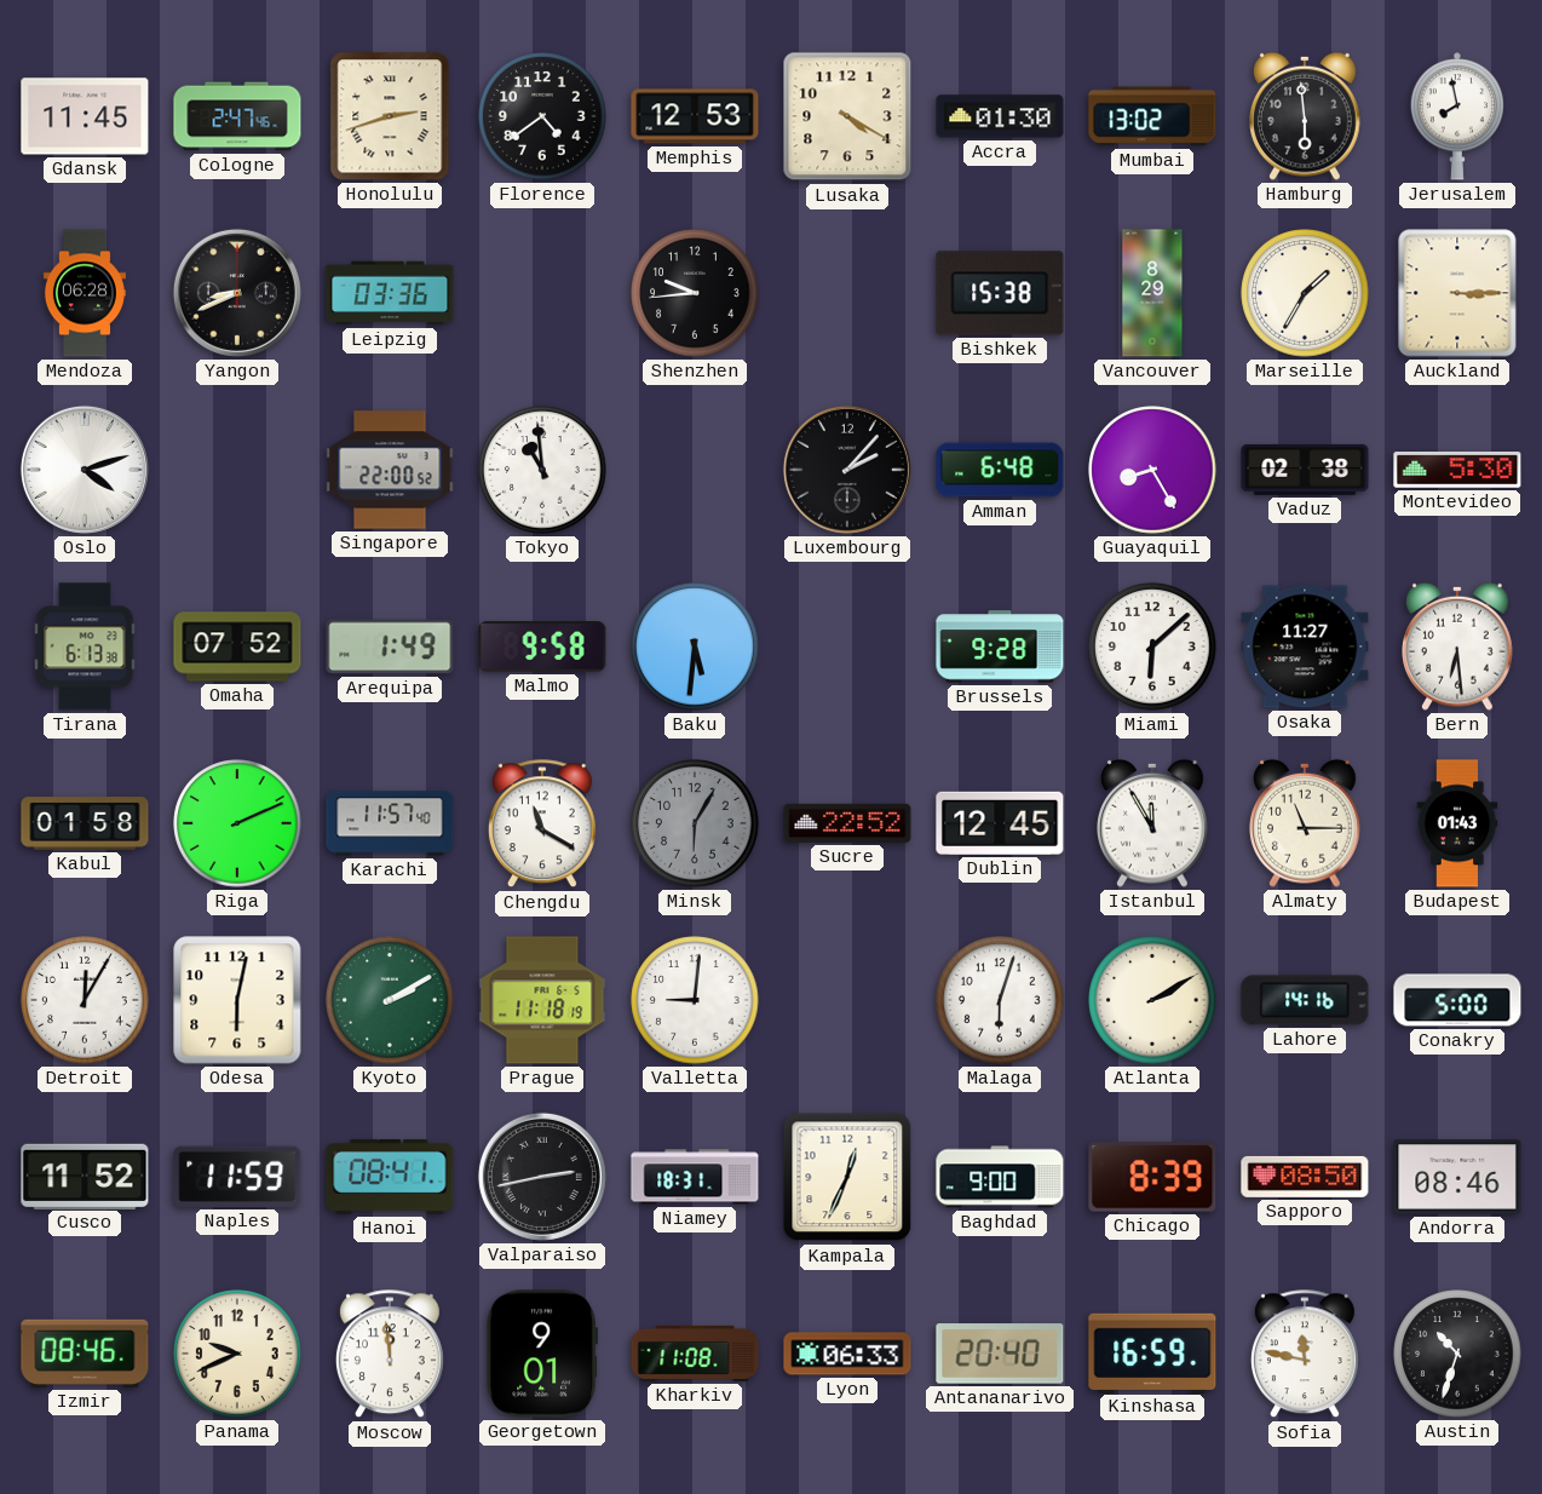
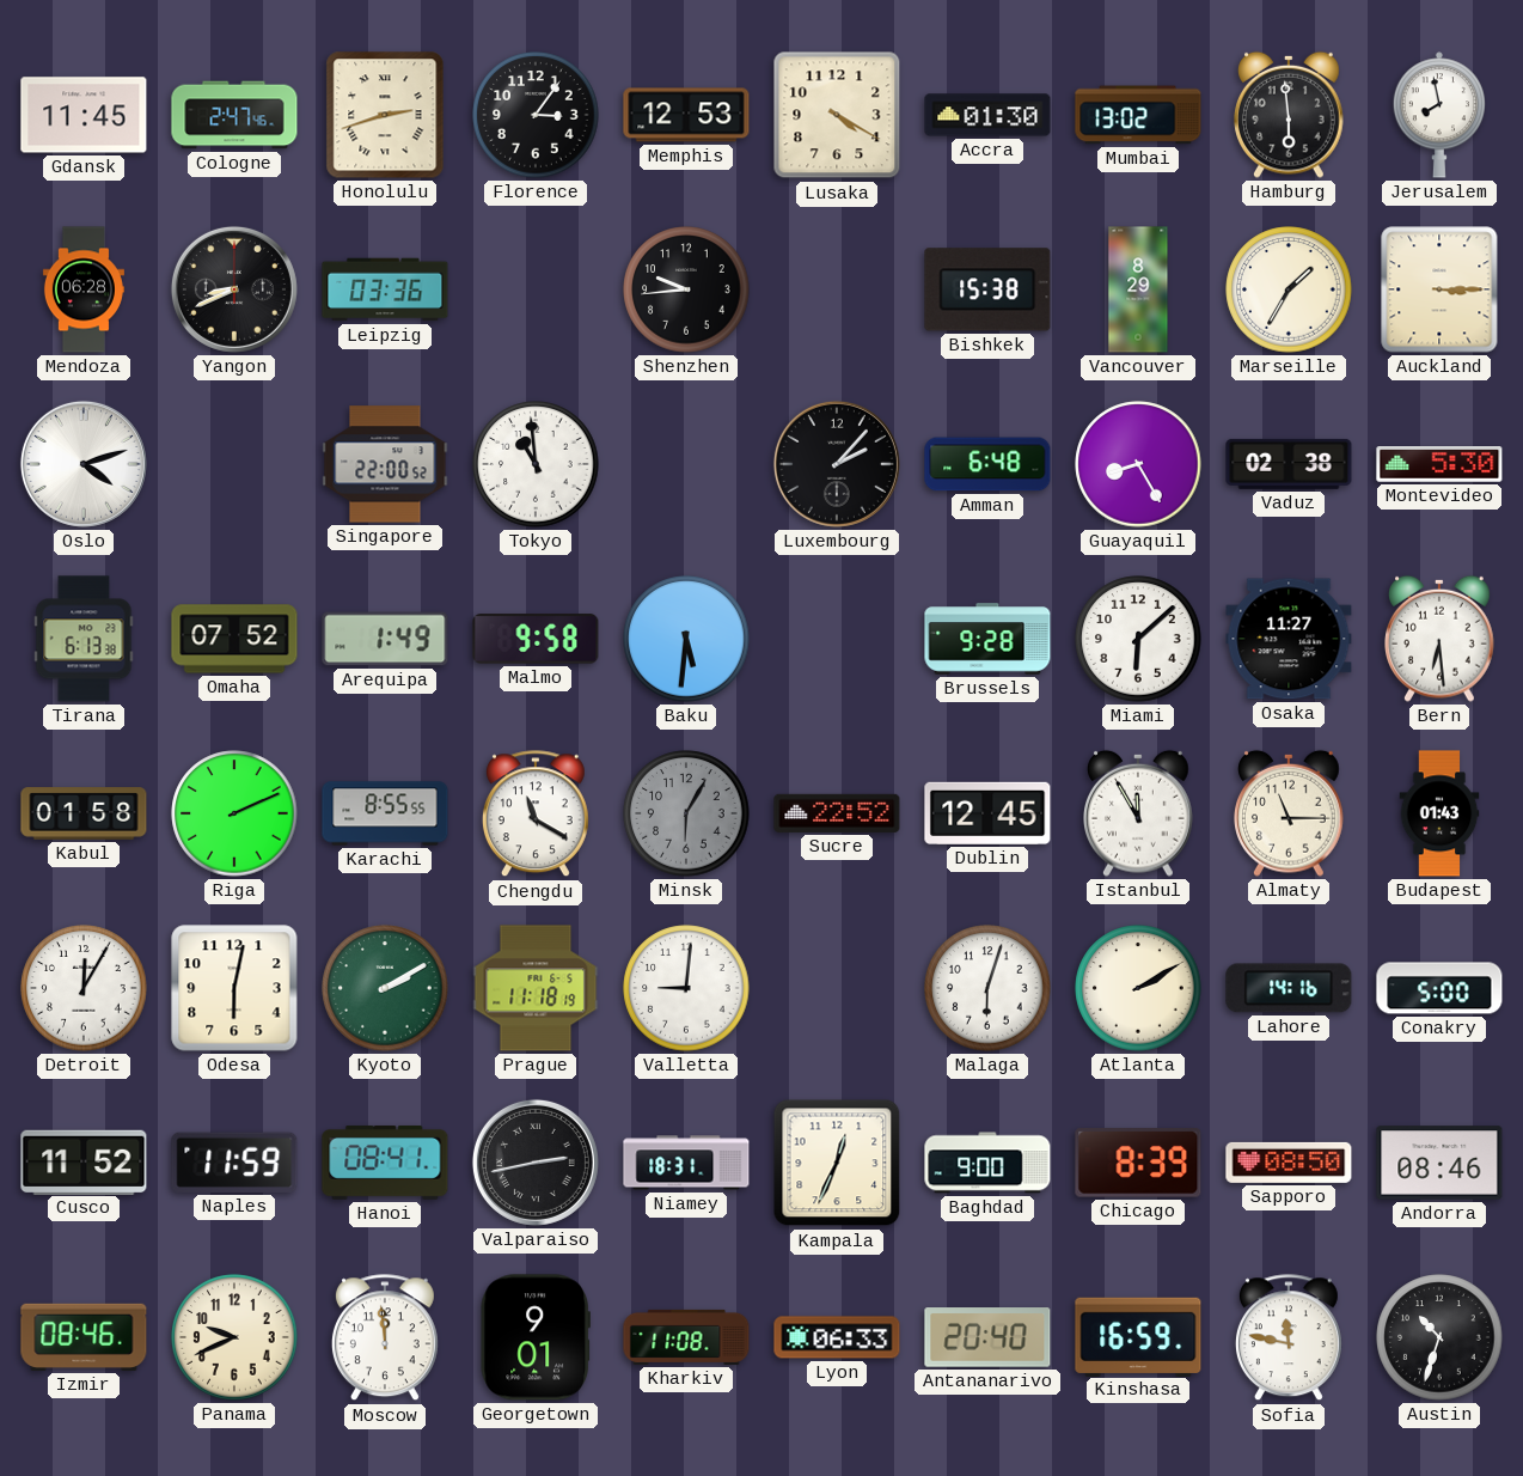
Florence: 4:39 -> 3:06
Karachi: 11:57 -> 8:55
